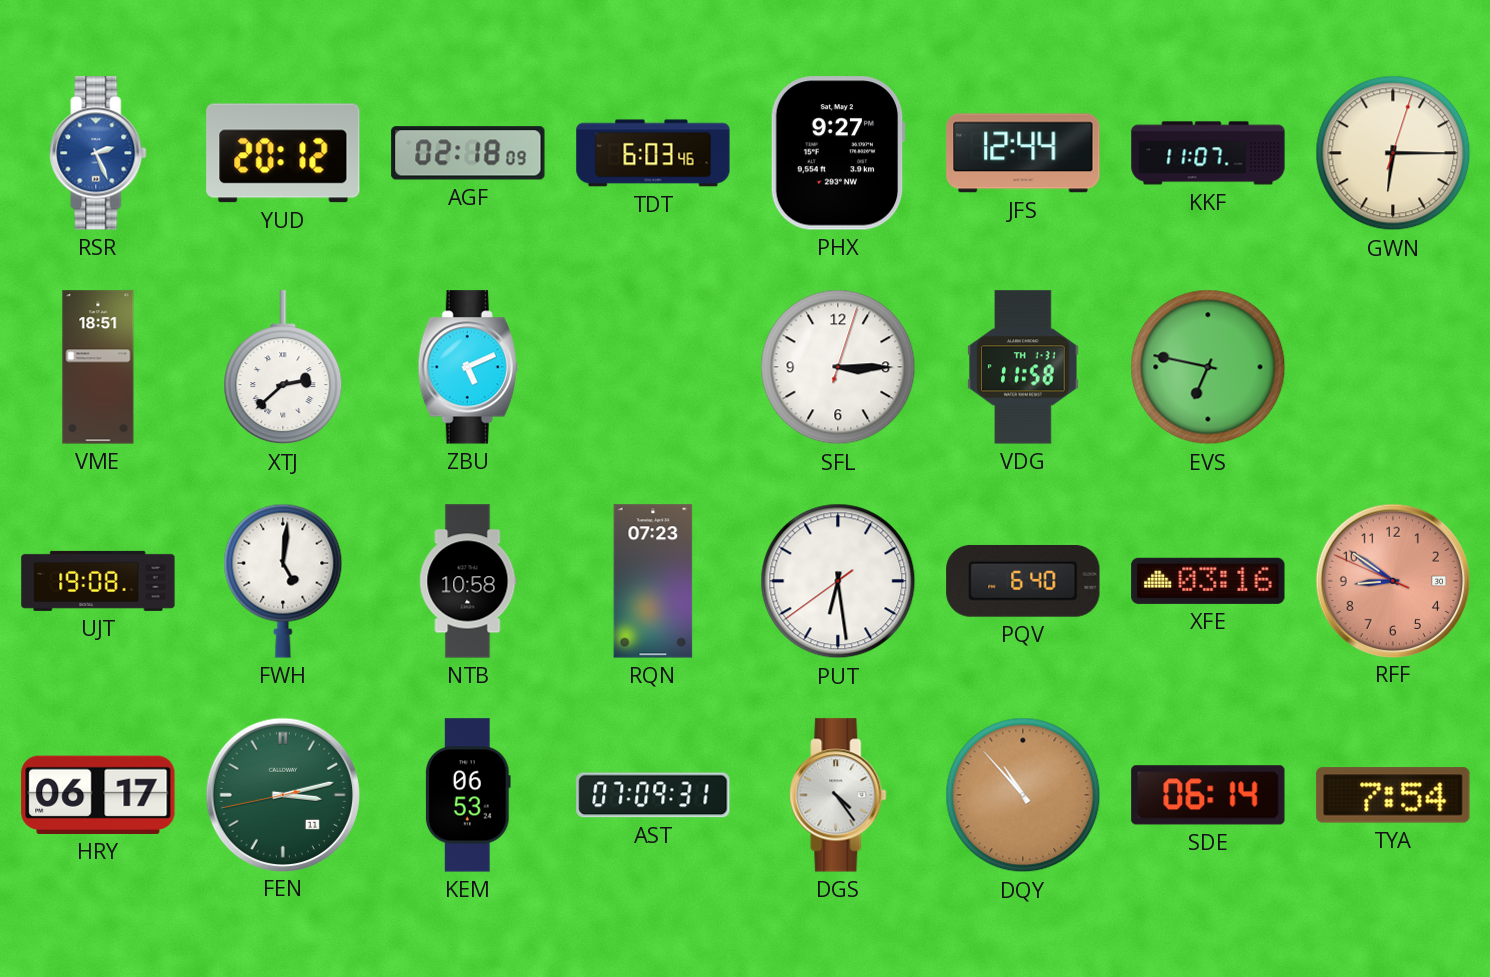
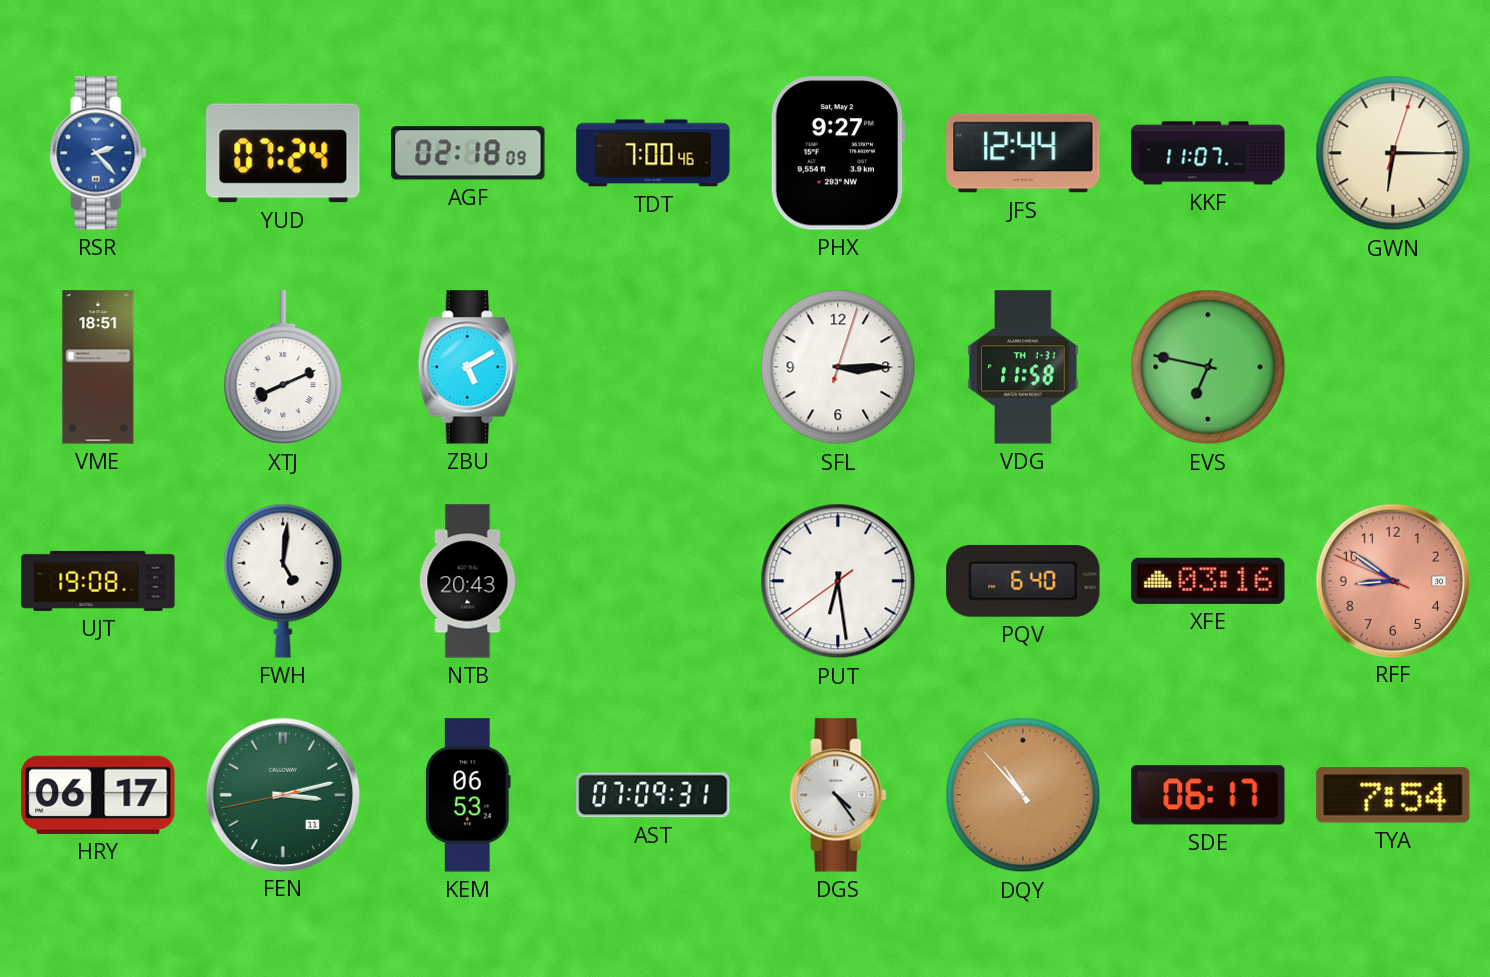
RSR: 2:26 -> 2:23
YUD: 20:12 -> 07:24
TDT: 6:03 -> 7:00
XTJ: 2:38 -> 8:11
ZBU: 5:11 -> 5:10
NTB: 10:58 -> 20:43
RQN: 07:23 -> none
SDE: 06:14 -> 06:17
